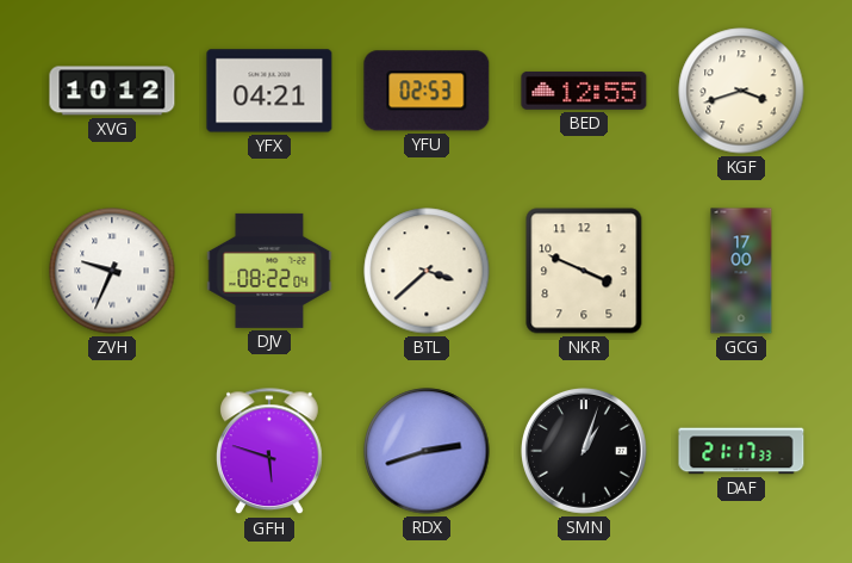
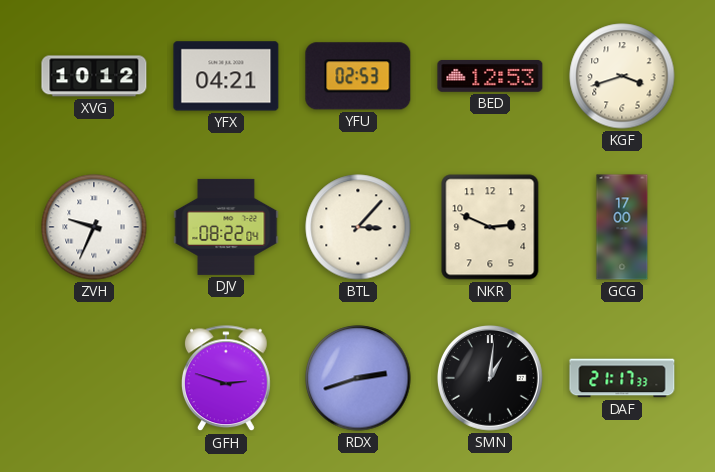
BED: 12:55 -> 12:53
BTL: 3:38 -> 3:07
NKR: 3:49 -> 2:49
GFH: 5:48 -> 2:48
SMN: 1:03 -> 1:01
